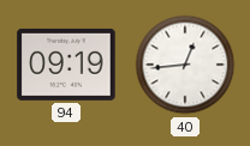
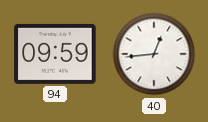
94: 09:19 -> 09:59
